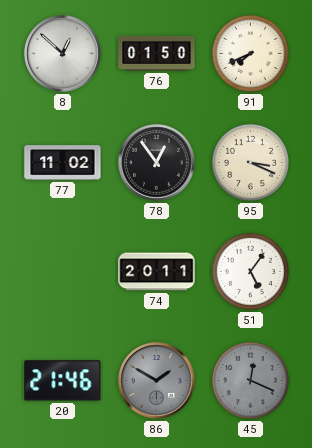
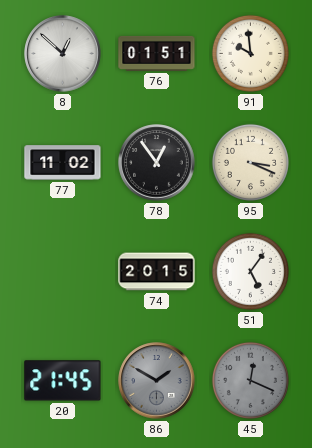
76: 01:50 -> 01:51
91: 7:41 -> 9:59
74: 20:11 -> 20:15
20: 21:46 -> 21:45
